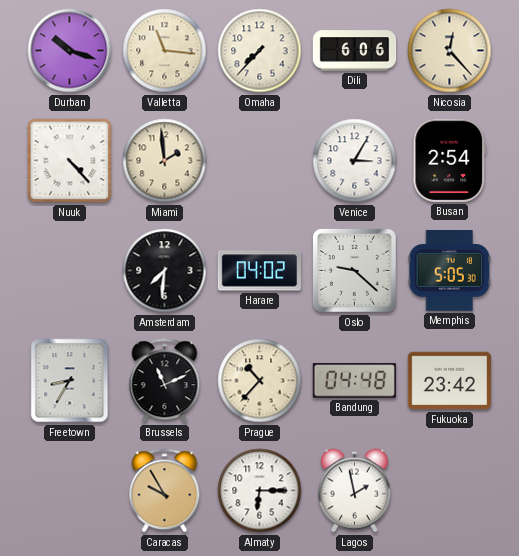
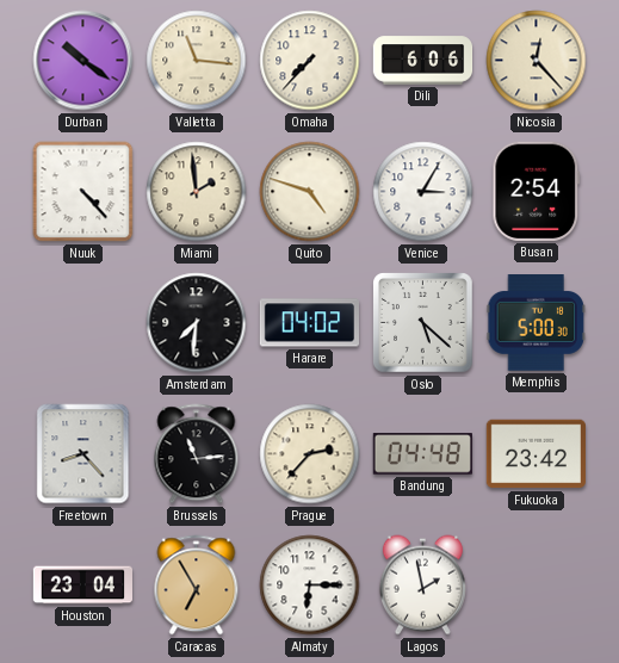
Durban: 10:18 -> 10:21
Quito: none -> 4:48
Oslo: 9:22 -> 5:22
Memphis: 5:05 -> 5:00
Freetown: 8:35 -> 8:23
Brussels: 11:11 -> 11:14
Prague: 10:37 -> 2:37
Houston: none -> 23:04
Caracas: 9:55 -> 6:55
